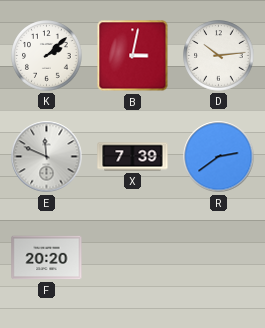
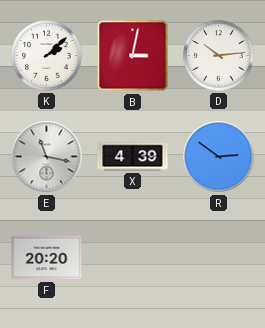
E: 11:49 -> 11:17
X: 7:39 -> 4:39
R: 2:39 -> 2:51
